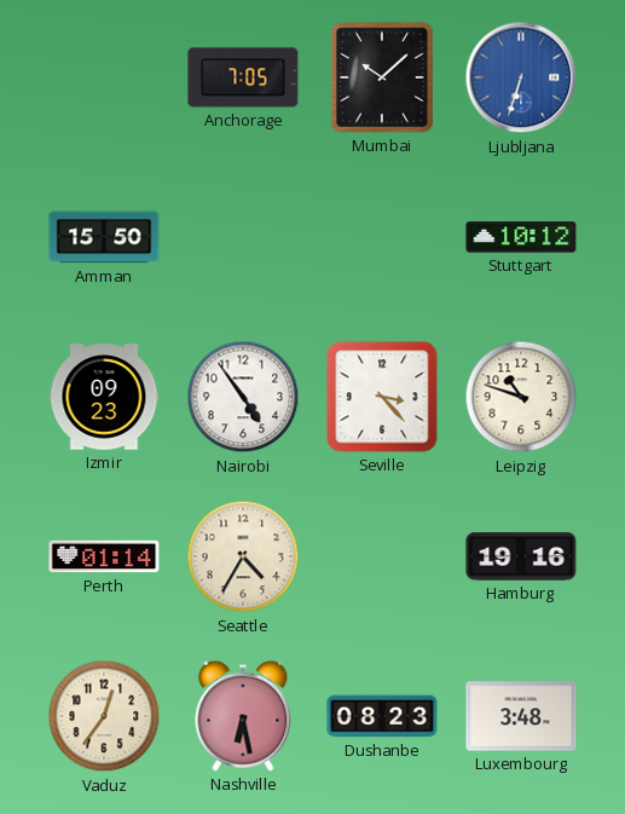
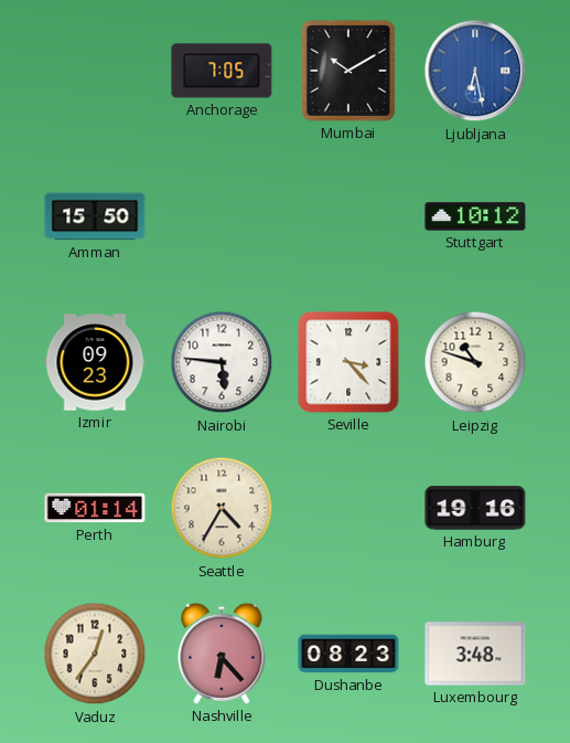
Mumbai: 10:08 -> 10:10
Ljubljana: 6:33 -> 6:28
Nairobi: 4:54 -> 5:46
Nashville: 6:28 -> 6:23
